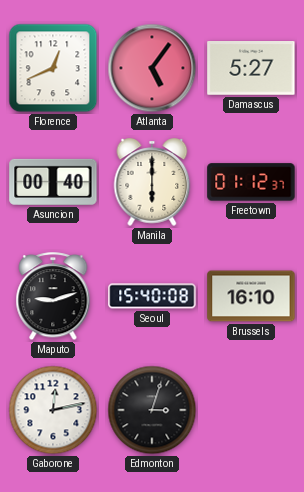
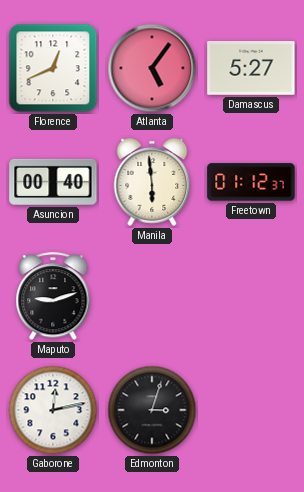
Manila: 6:00 -> 5:59
Seoul: 15:40 -> none
Brussels: 16:10 -> none
